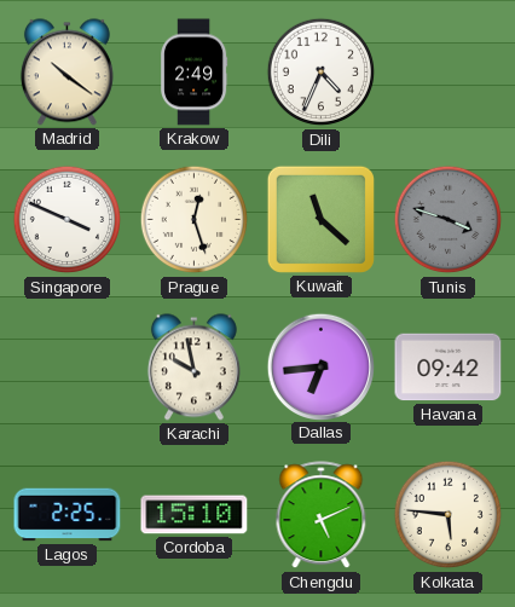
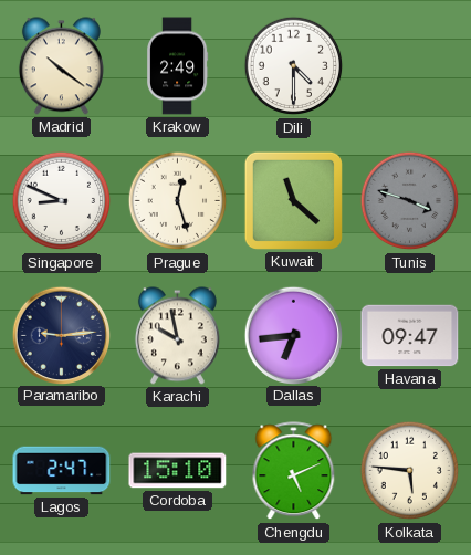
Dili: 4:34 -> 4:30
Singapore: 3:49 -> 8:49
Paramaribo: none -> 9:14
Havana: 09:42 -> 09:47
Lagos: 2:25 -> 2:47
